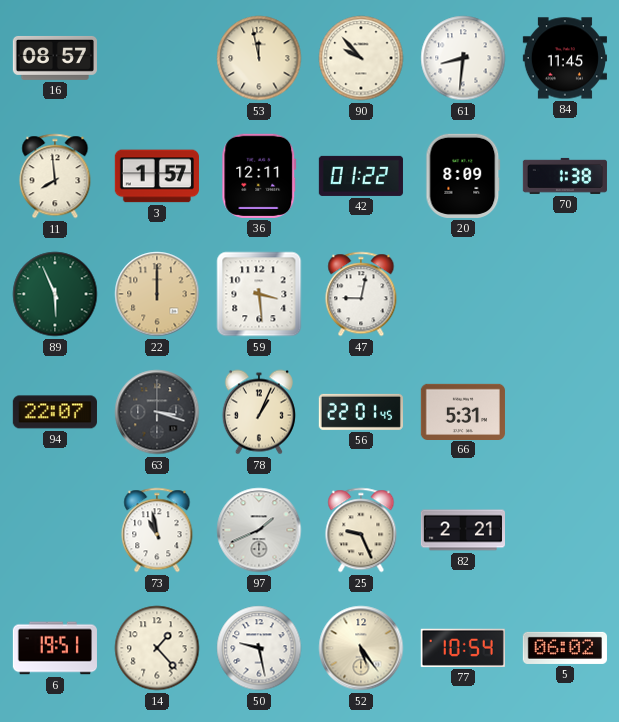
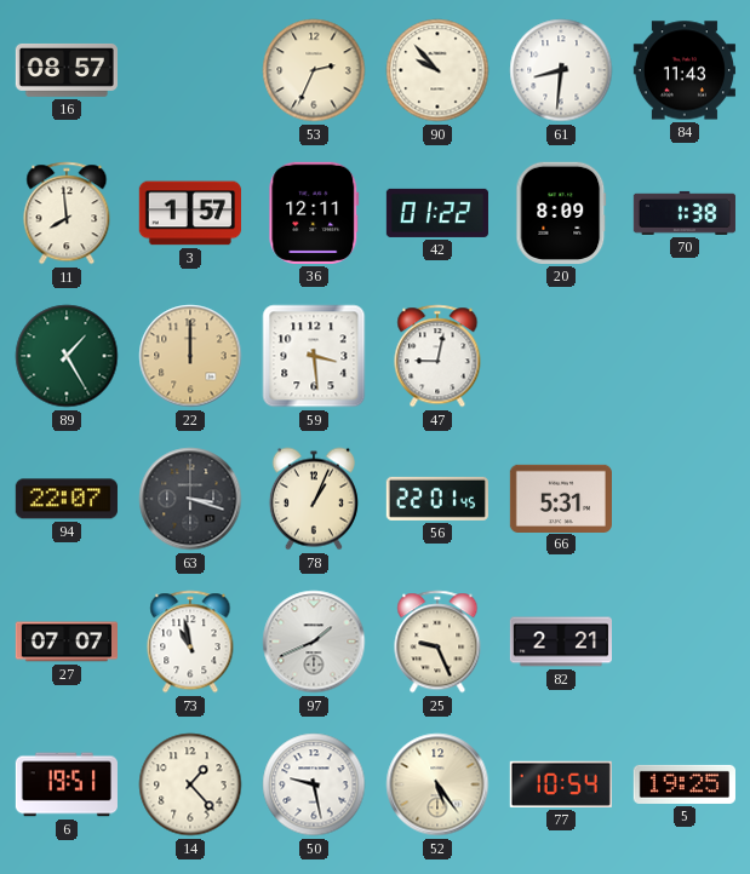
53: 11:58 -> 2:34
84: 11:45 -> 11:43
89: 5:56 -> 1:25
27: none -> 07:07
5: 06:02 -> 19:25
